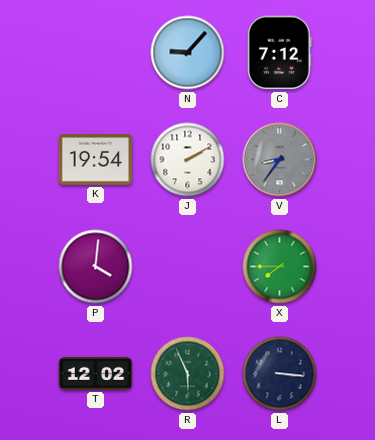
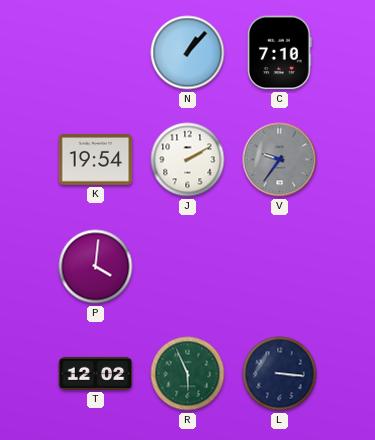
N: 9:07 -> 1:07
C: 7:12 -> 7:10
V: 8:36 -> 9:36
X: 7:45 -> none
